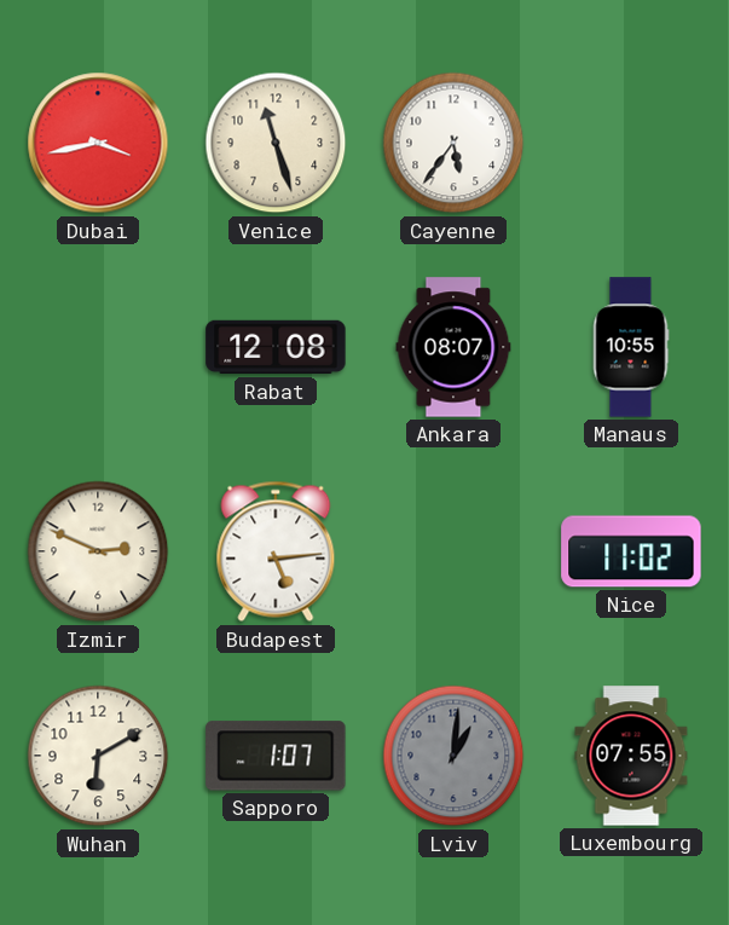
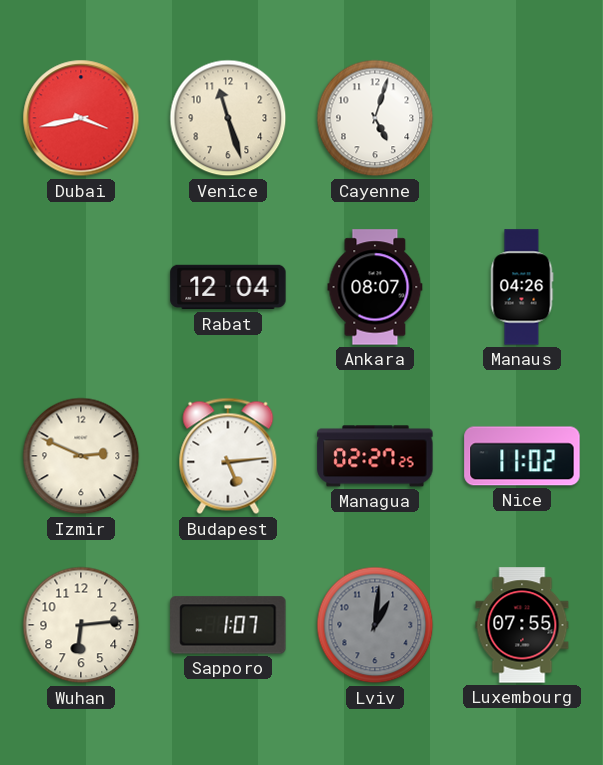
Cayenne: 5:36 -> 5:03
Rabat: 12:08 -> 12:04
Manaus: 10:55 -> 04:26
Managua: none -> 02:27
Wuhan: 6:10 -> 6:14
